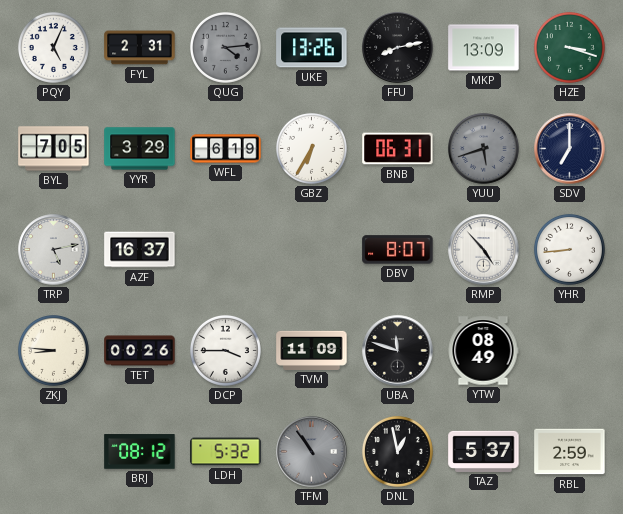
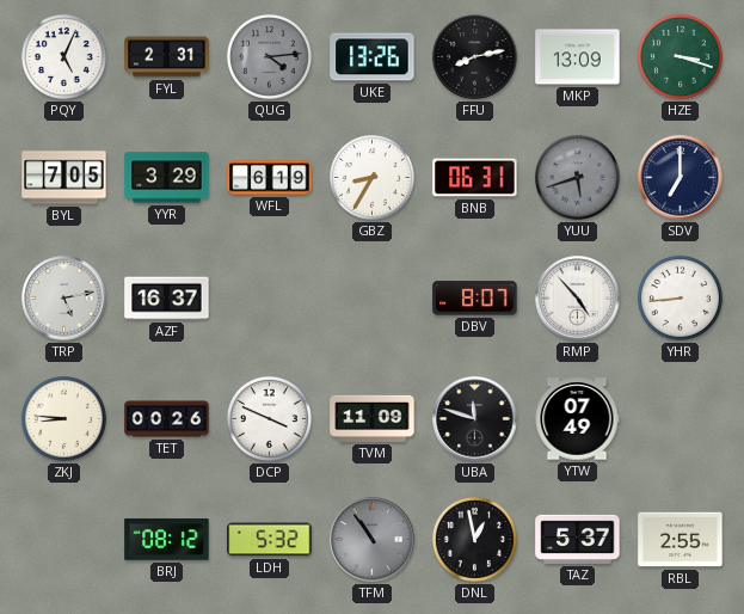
GBZ: 6:35 -> 8:35
DCP: 3:45 -> 3:49
YTW: 08:49 -> 07:49
RBL: 2:59 -> 2:55
